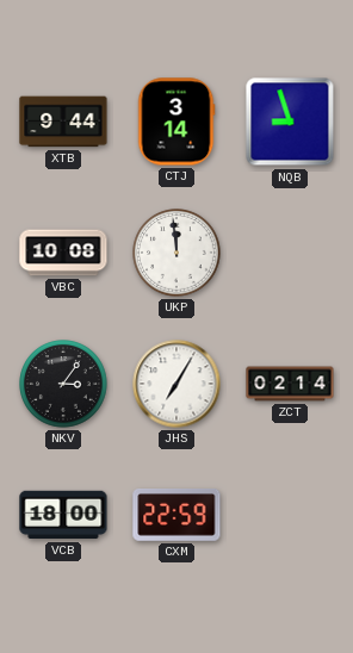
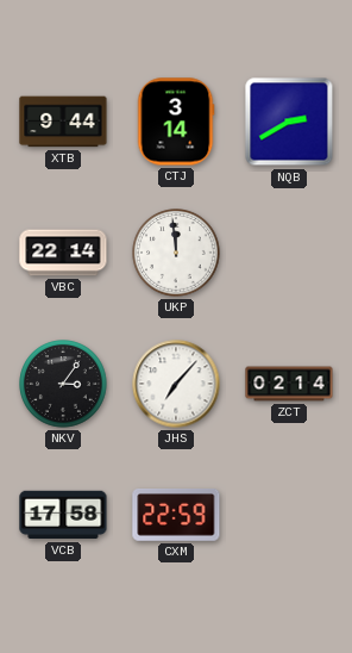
NQB: 8:57 -> 2:40
VBC: 10:08 -> 22:14
JHS: 7:05 -> 7:07
VCB: 18:00 -> 17:58
